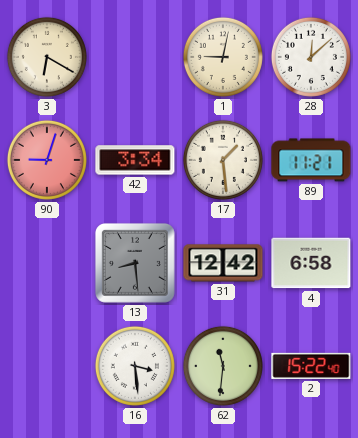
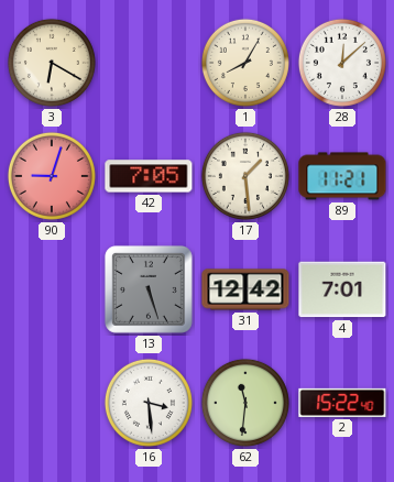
1: 9:02 -> 8:05
42: 3:34 -> 7:05
13: 8:29 -> 5:27
4: 6:58 -> 7:01
